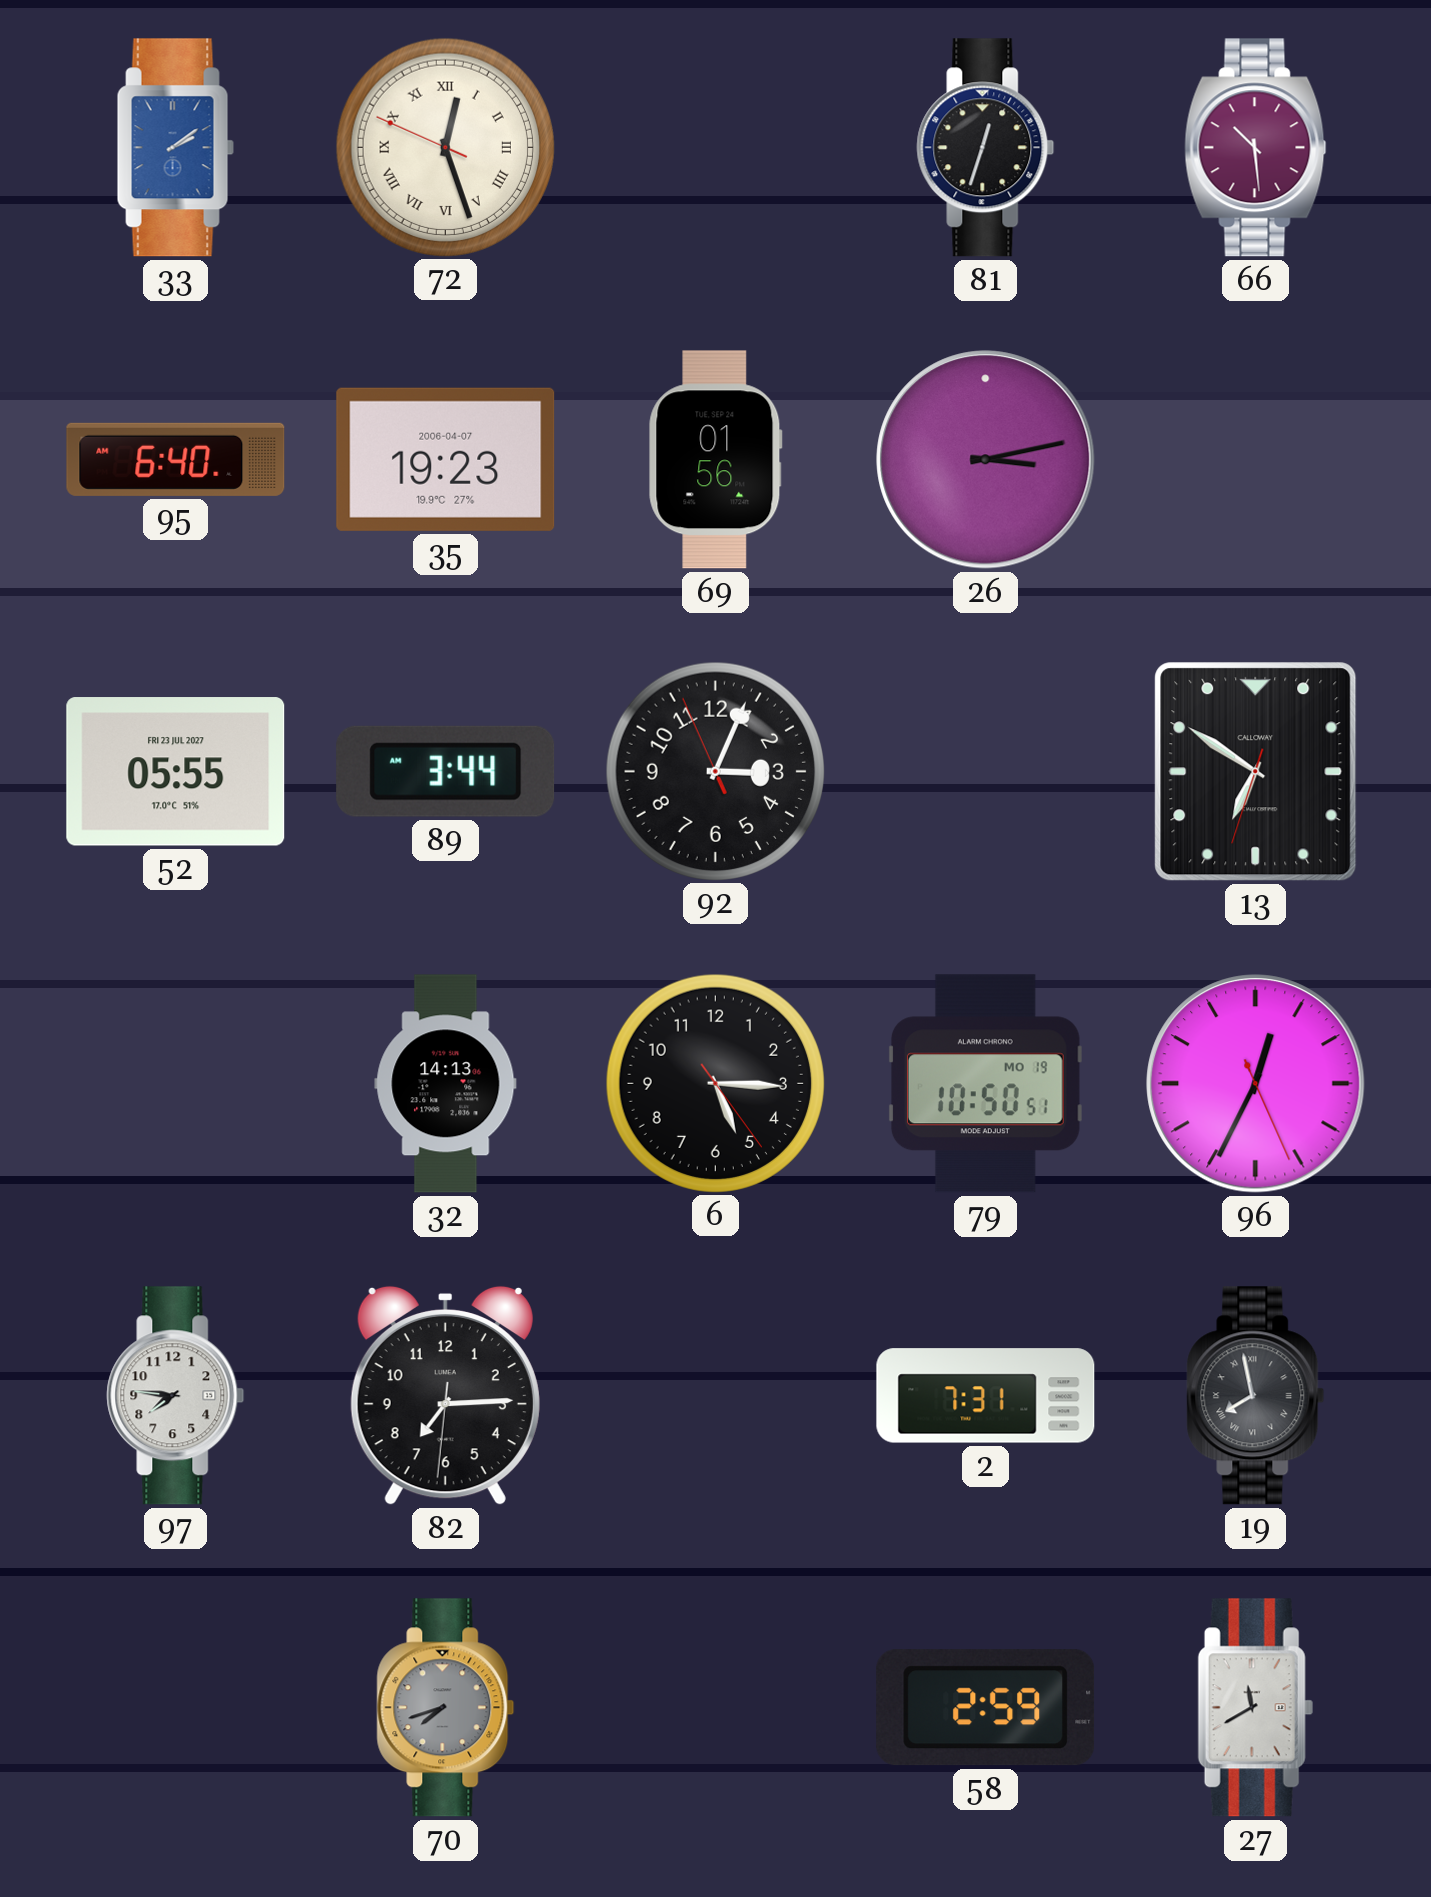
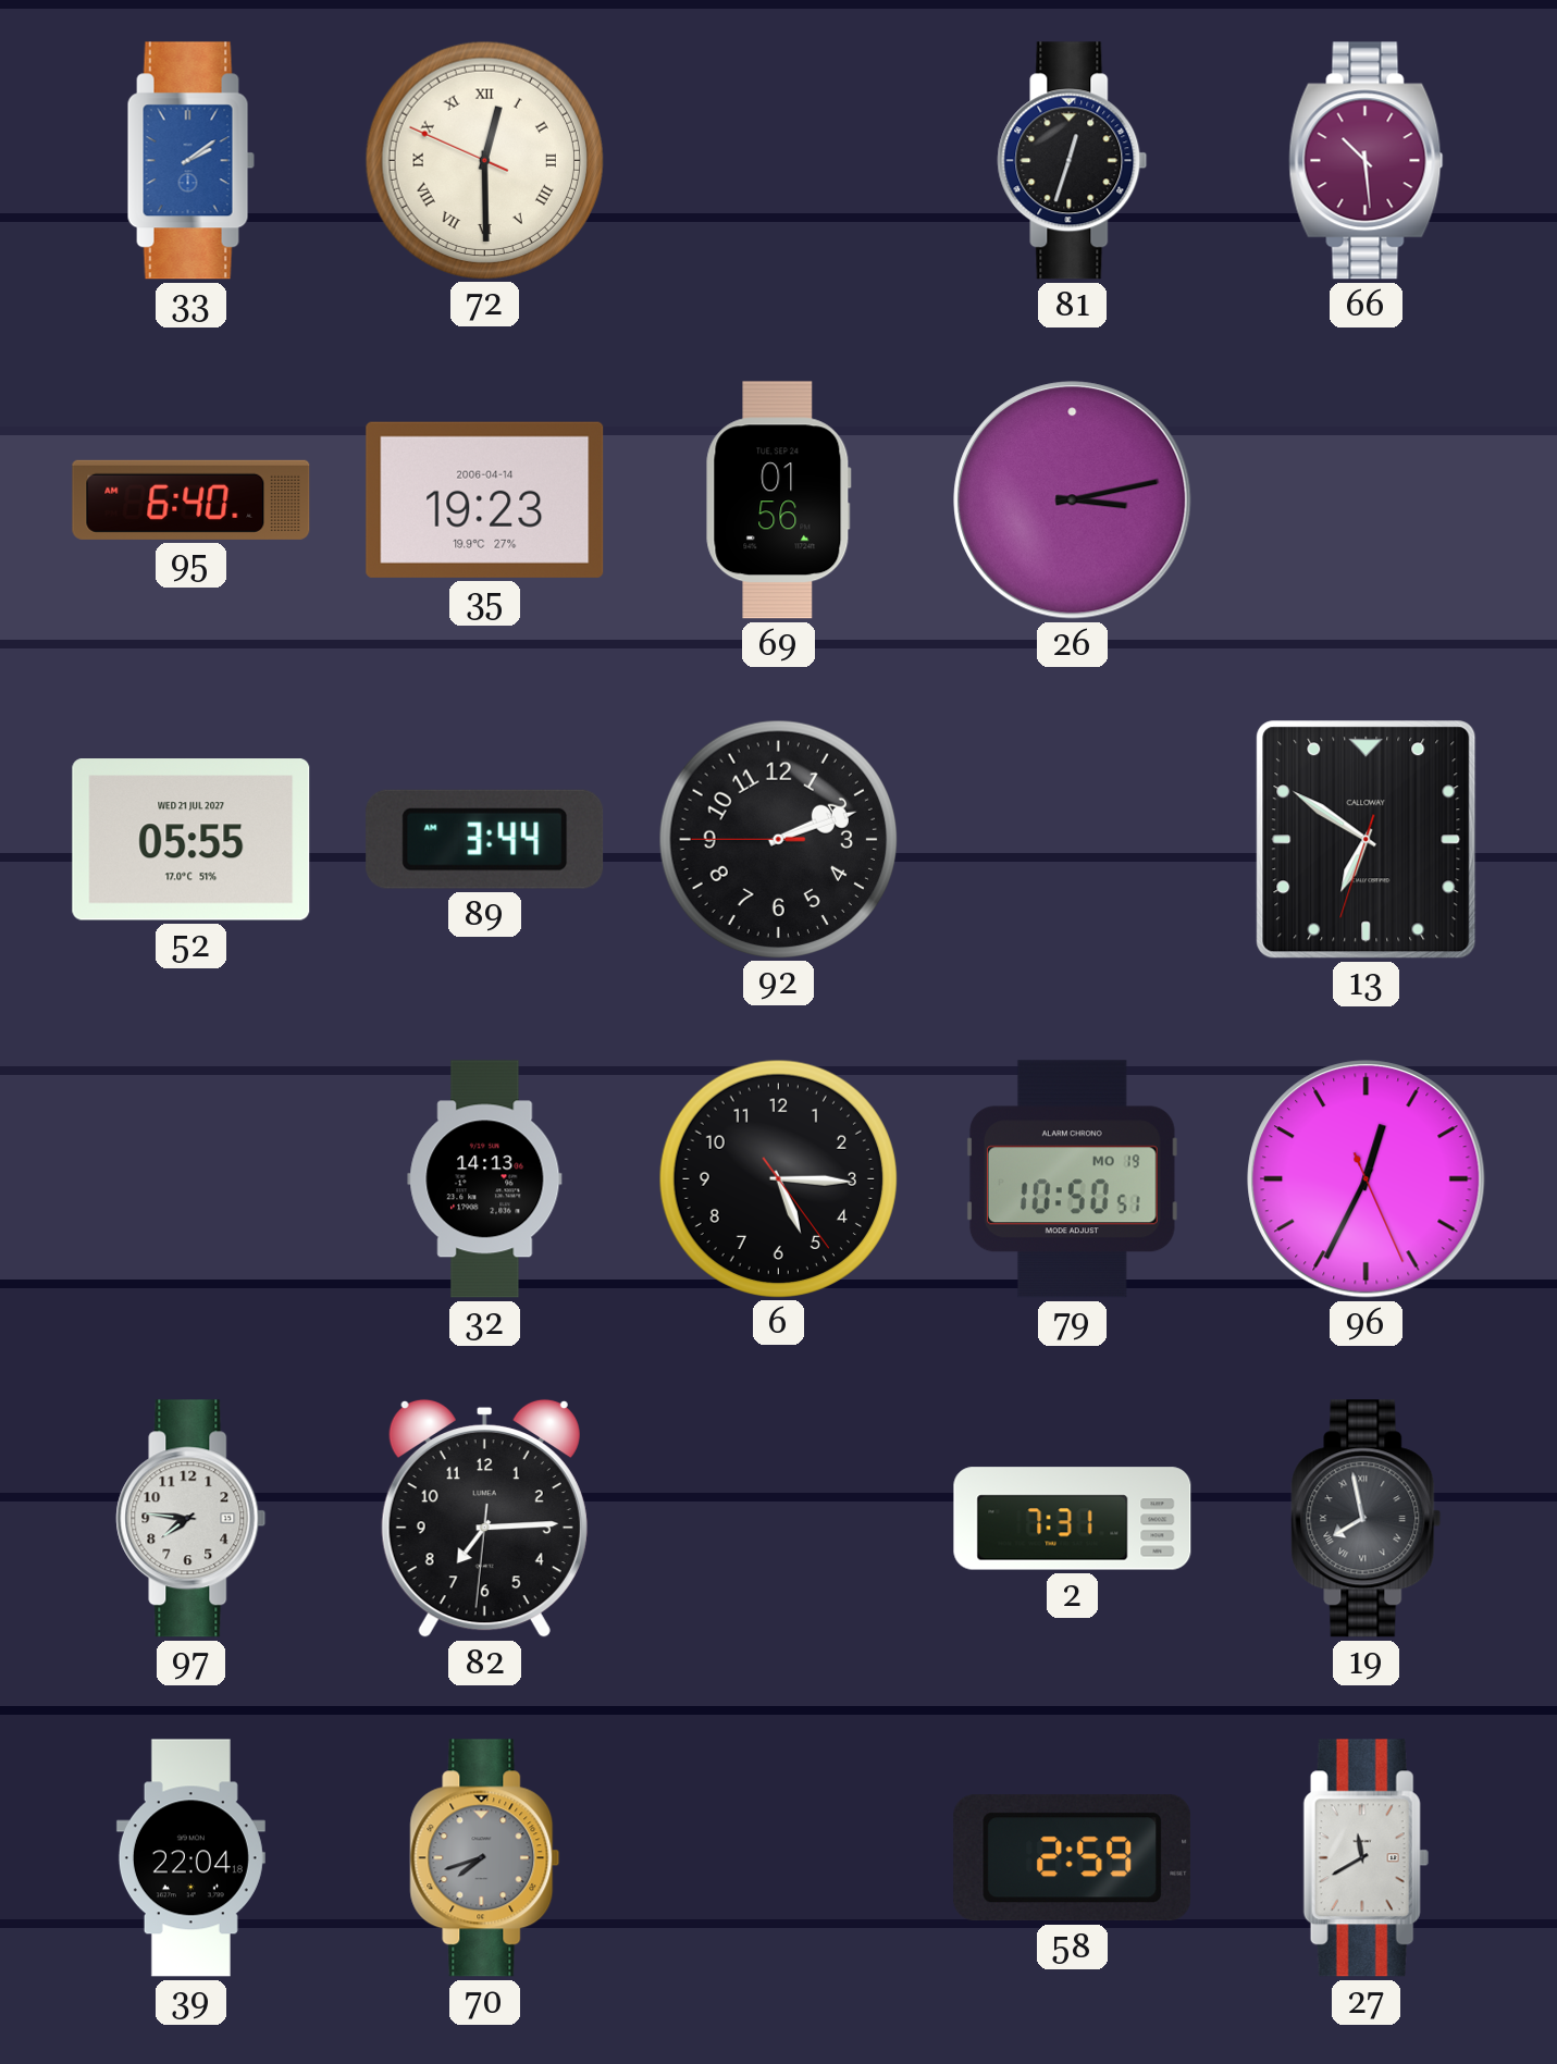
72: 12:26 -> 12:29
35 date: 2006-04-07 -> 2006-04-14
52 date: FRI 23 JUL 2027 -> WED 21 JUL 2027
92: 3:03 -> 2:11
39: none -> 22:04
